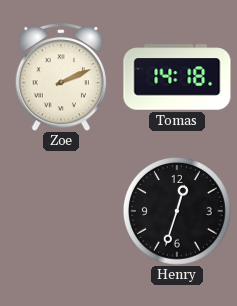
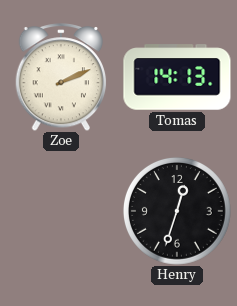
Tomas: 14:18 -> 14:13
